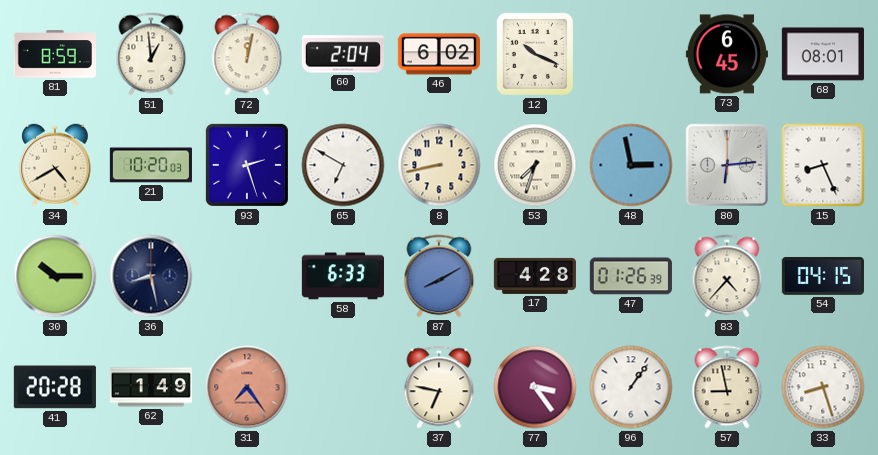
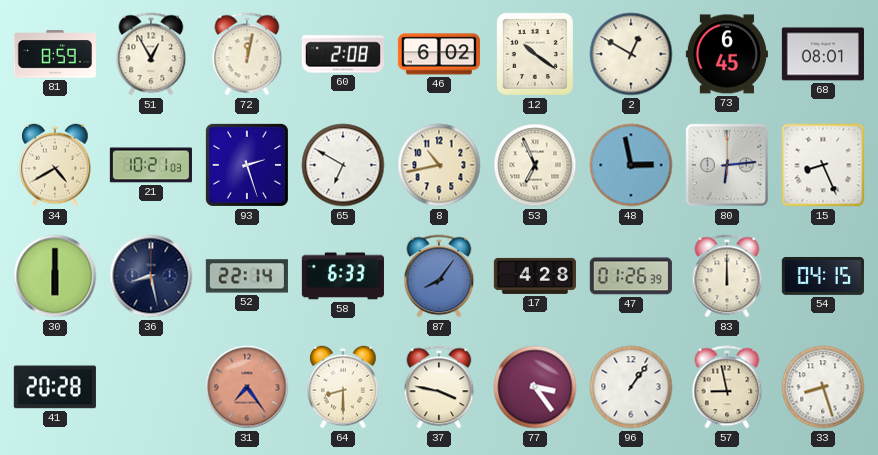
51: 12:59 -> 12:55
60: 2:04 -> 2:08
12: 10:19 -> 10:21
2: none -> 12:50
21: 10:20 -> 10:21
8: 8:43 -> 10:43
53: 7:33 -> 6:56
30: 10:15 -> 6:00
52: none -> 22:14
87: 8:10 -> 8:06
83: 4:37 -> 12:00
62: 1:49 -> none
64: none -> 8:30
37: 6:47 -> 3:47
